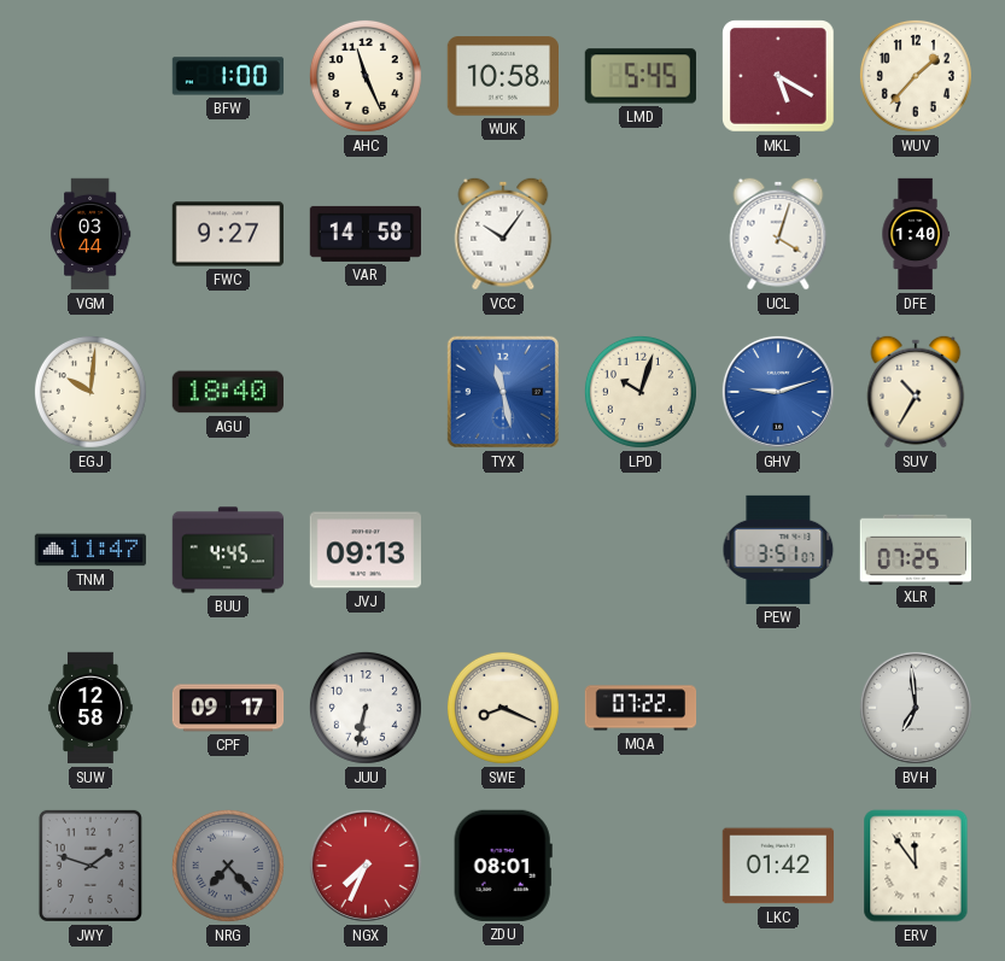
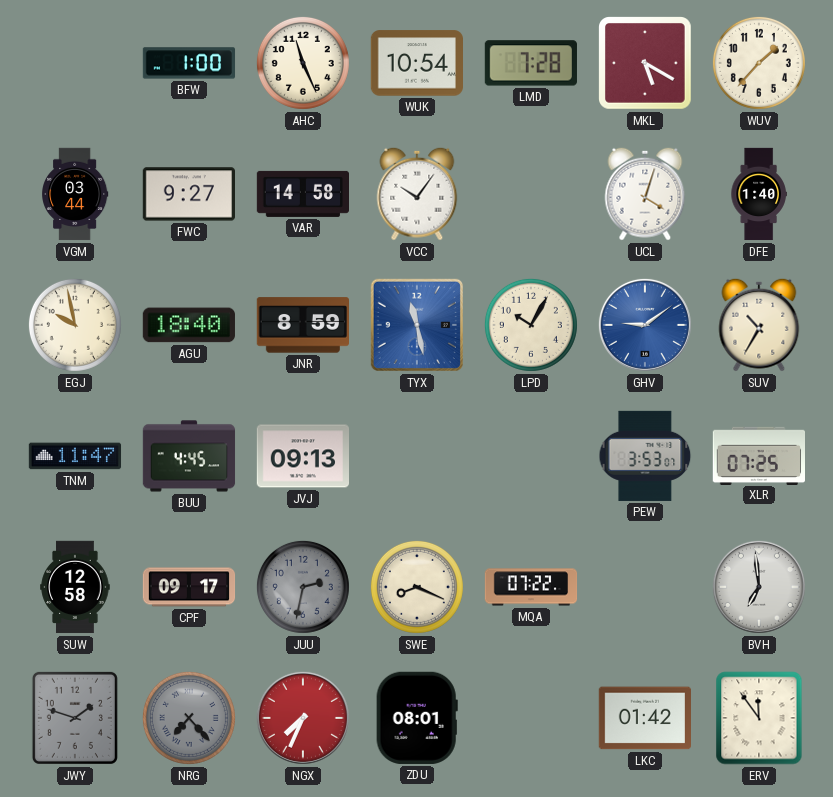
WUK: 10:58 -> 10:54
LMD: 5:45 -> 7:28
EGJ: 10:01 -> 9:58
JNR: none -> 8:59
LPD: 10:03 -> 10:05
GHV: 9:12 -> 9:09
PEW: 3:51 -> 3:53
JUU: 6:32 -> 2:32
JUU dial: white -> grey
